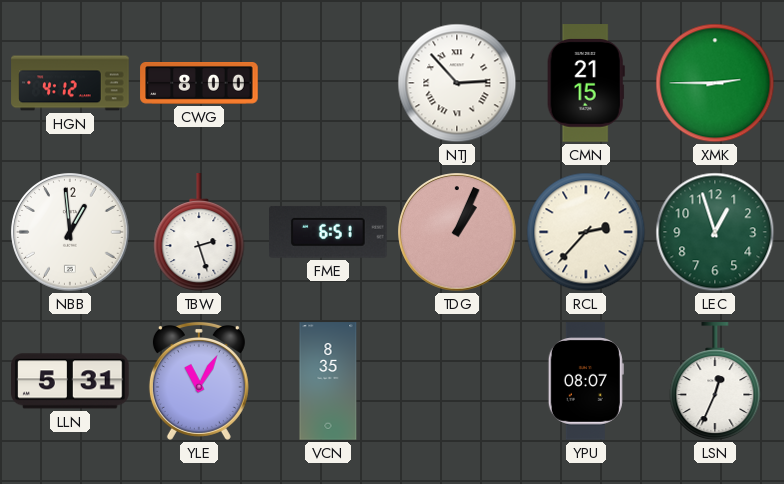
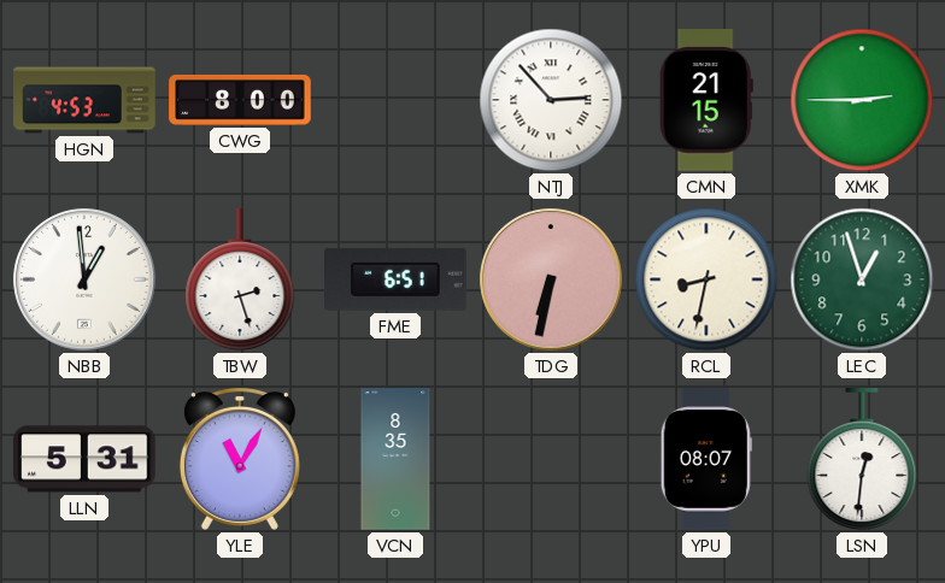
HGN: 4:12 -> 4:53
TDG: 1:04 -> 6:32
RCL: 2:37 -> 8:32
LSN: 12:34 -> 12:31
